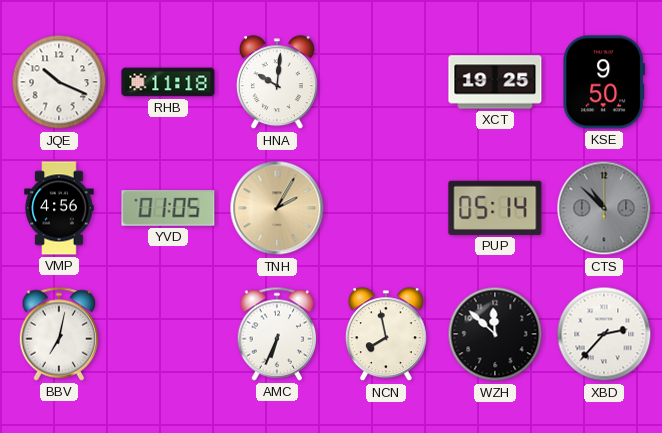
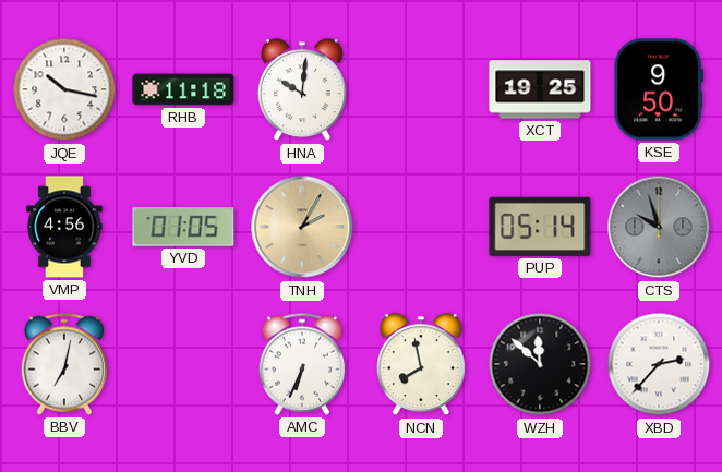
JQE: 10:19 -> 10:17
CTS: 10:52 -> 9:57
